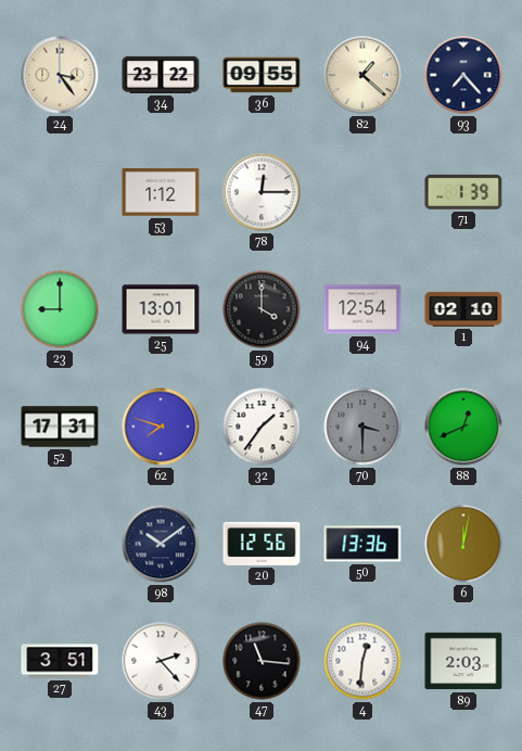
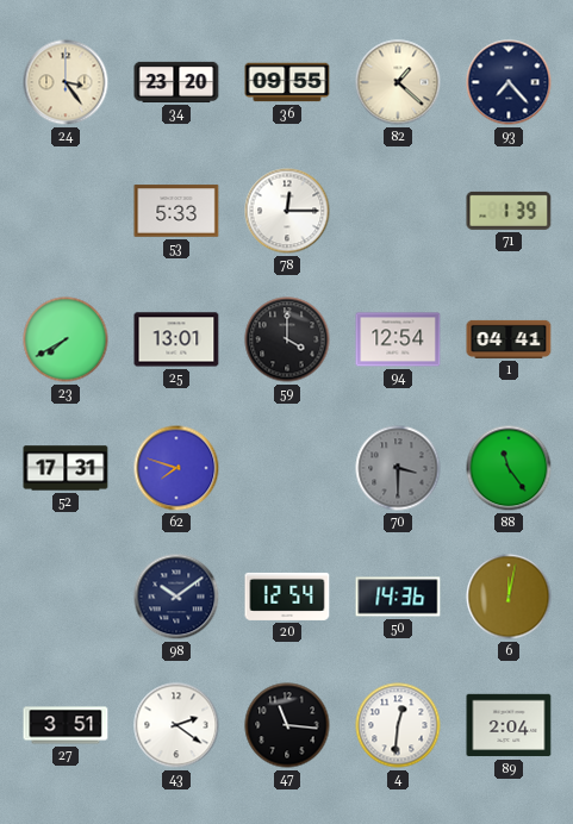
34: 23:22 -> 23:20
53: 1:12 -> 5:33
23: 9:00 -> 7:40
1: 02:10 -> 04:41
32: 1:36 -> none
88: 12:41 -> 11:24
20: 12:56 -> 12:54
50: 13:36 -> 14:36
43: 2:23 -> 2:21
89: 2:03 -> 2:04
